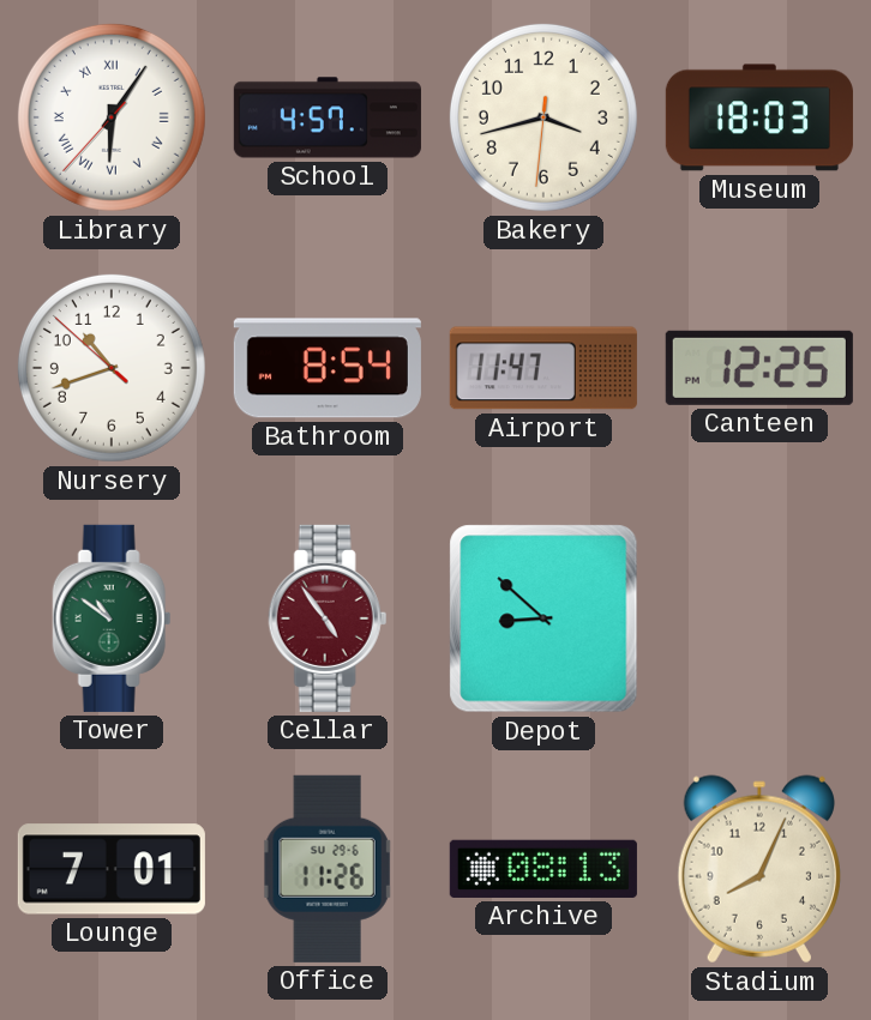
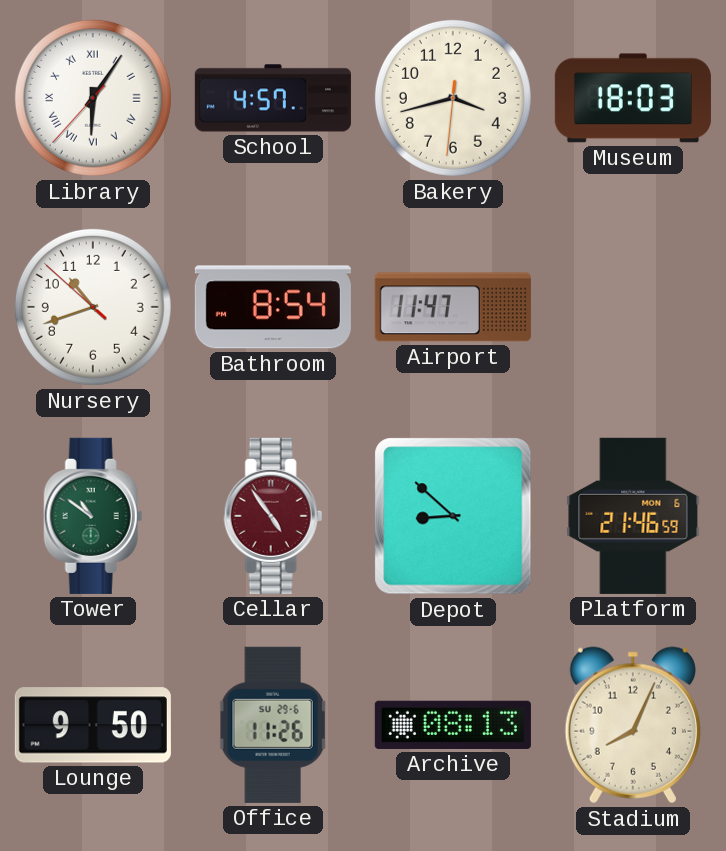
Canteen: 12:25 -> none
Platform: none -> 21:46
Lounge: 7:01 -> 9:50
